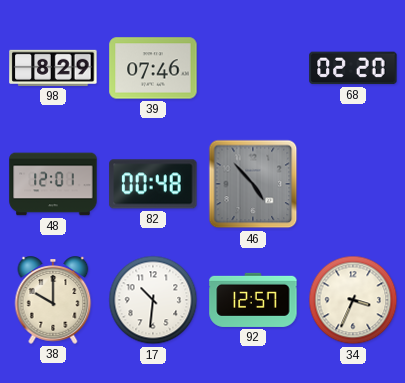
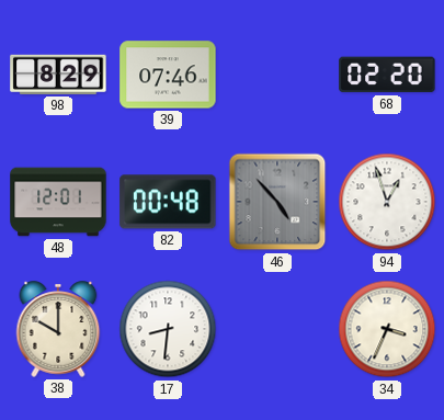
94: none -> 12:57
17: 10:31 -> 8:31
92: 12:57 -> none
